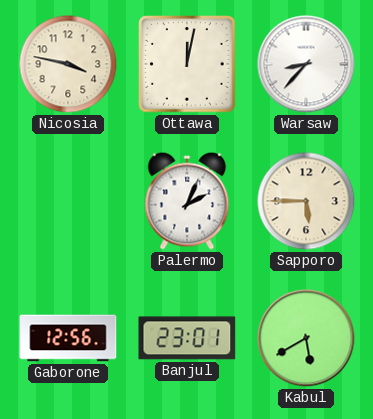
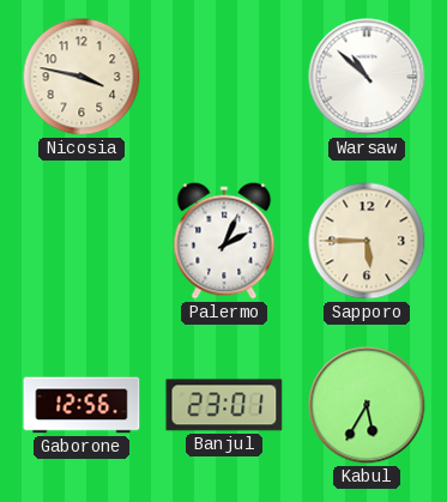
Ottawa: 12:02 -> none
Warsaw: 8:37 -> 10:52
Kabul: 5:40 -> 5:35
